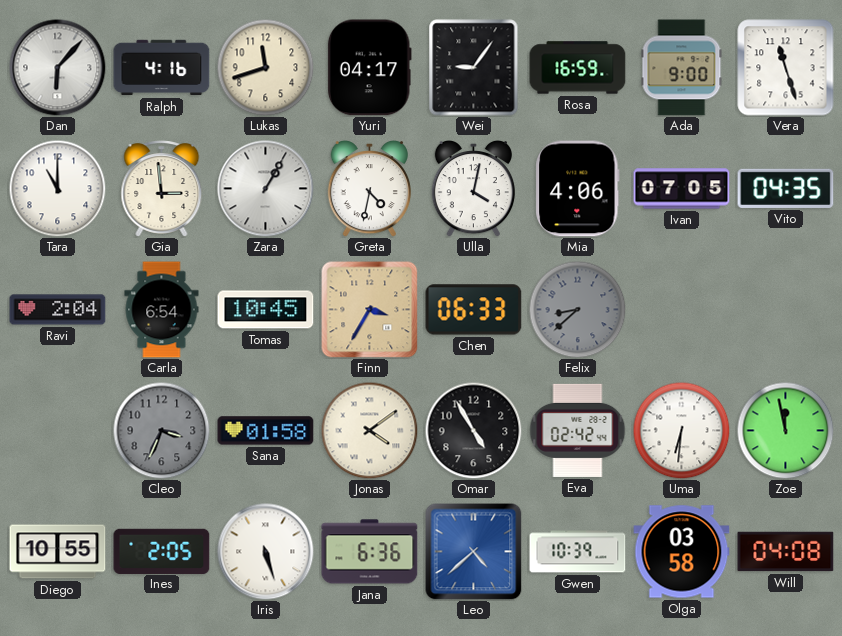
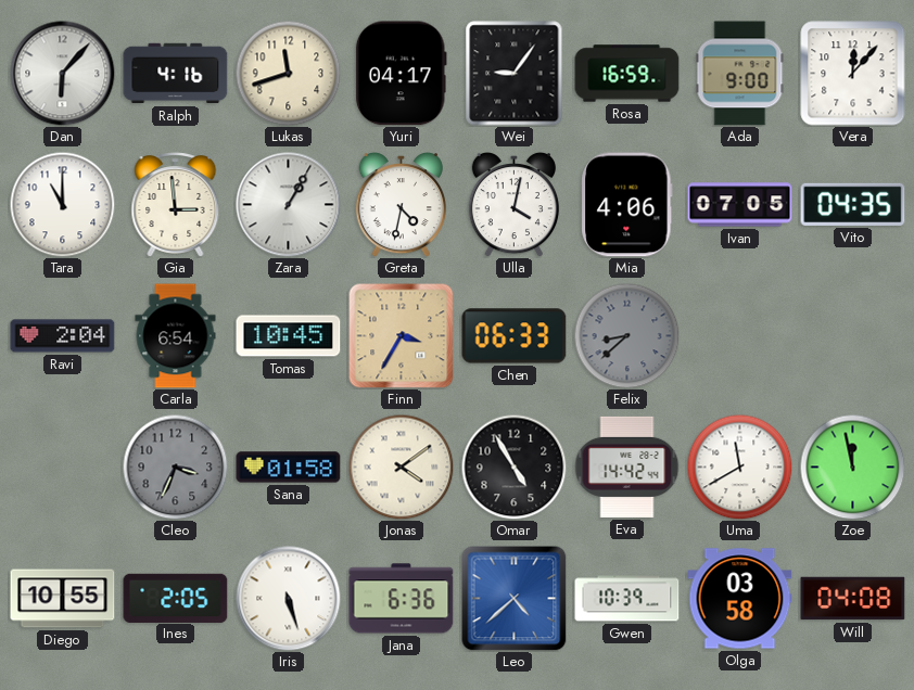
Vera: 11:27 -> 12:07
Eva: 02:42 -> 14:42
Uma: 6:31 -> 11:40
